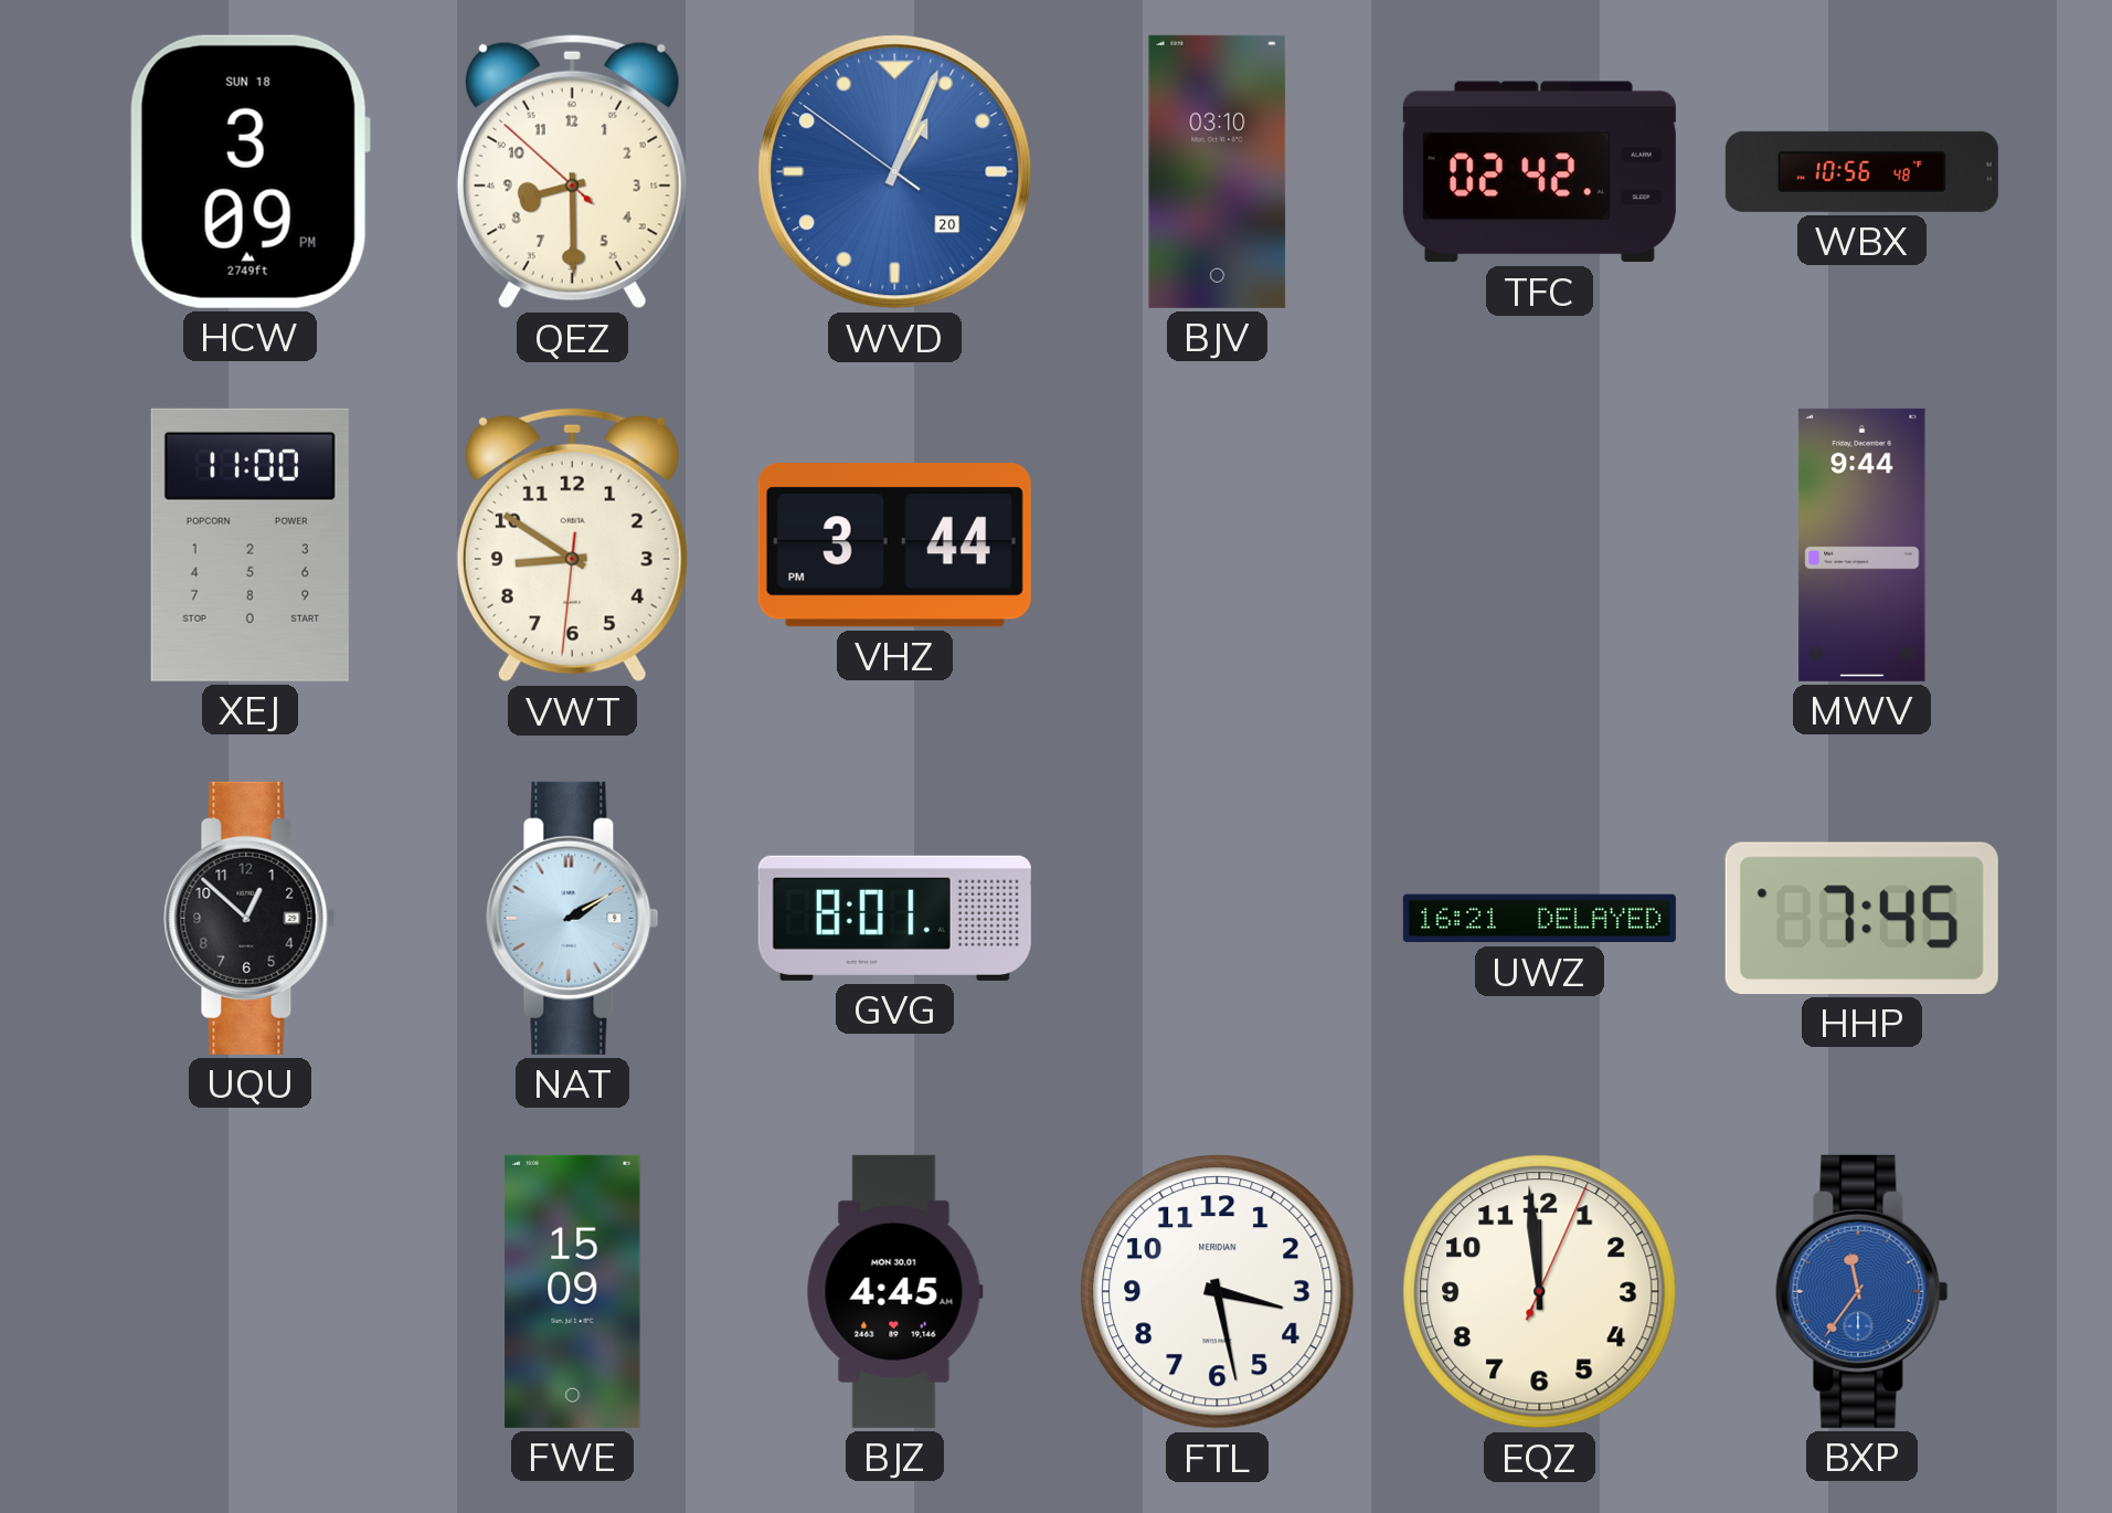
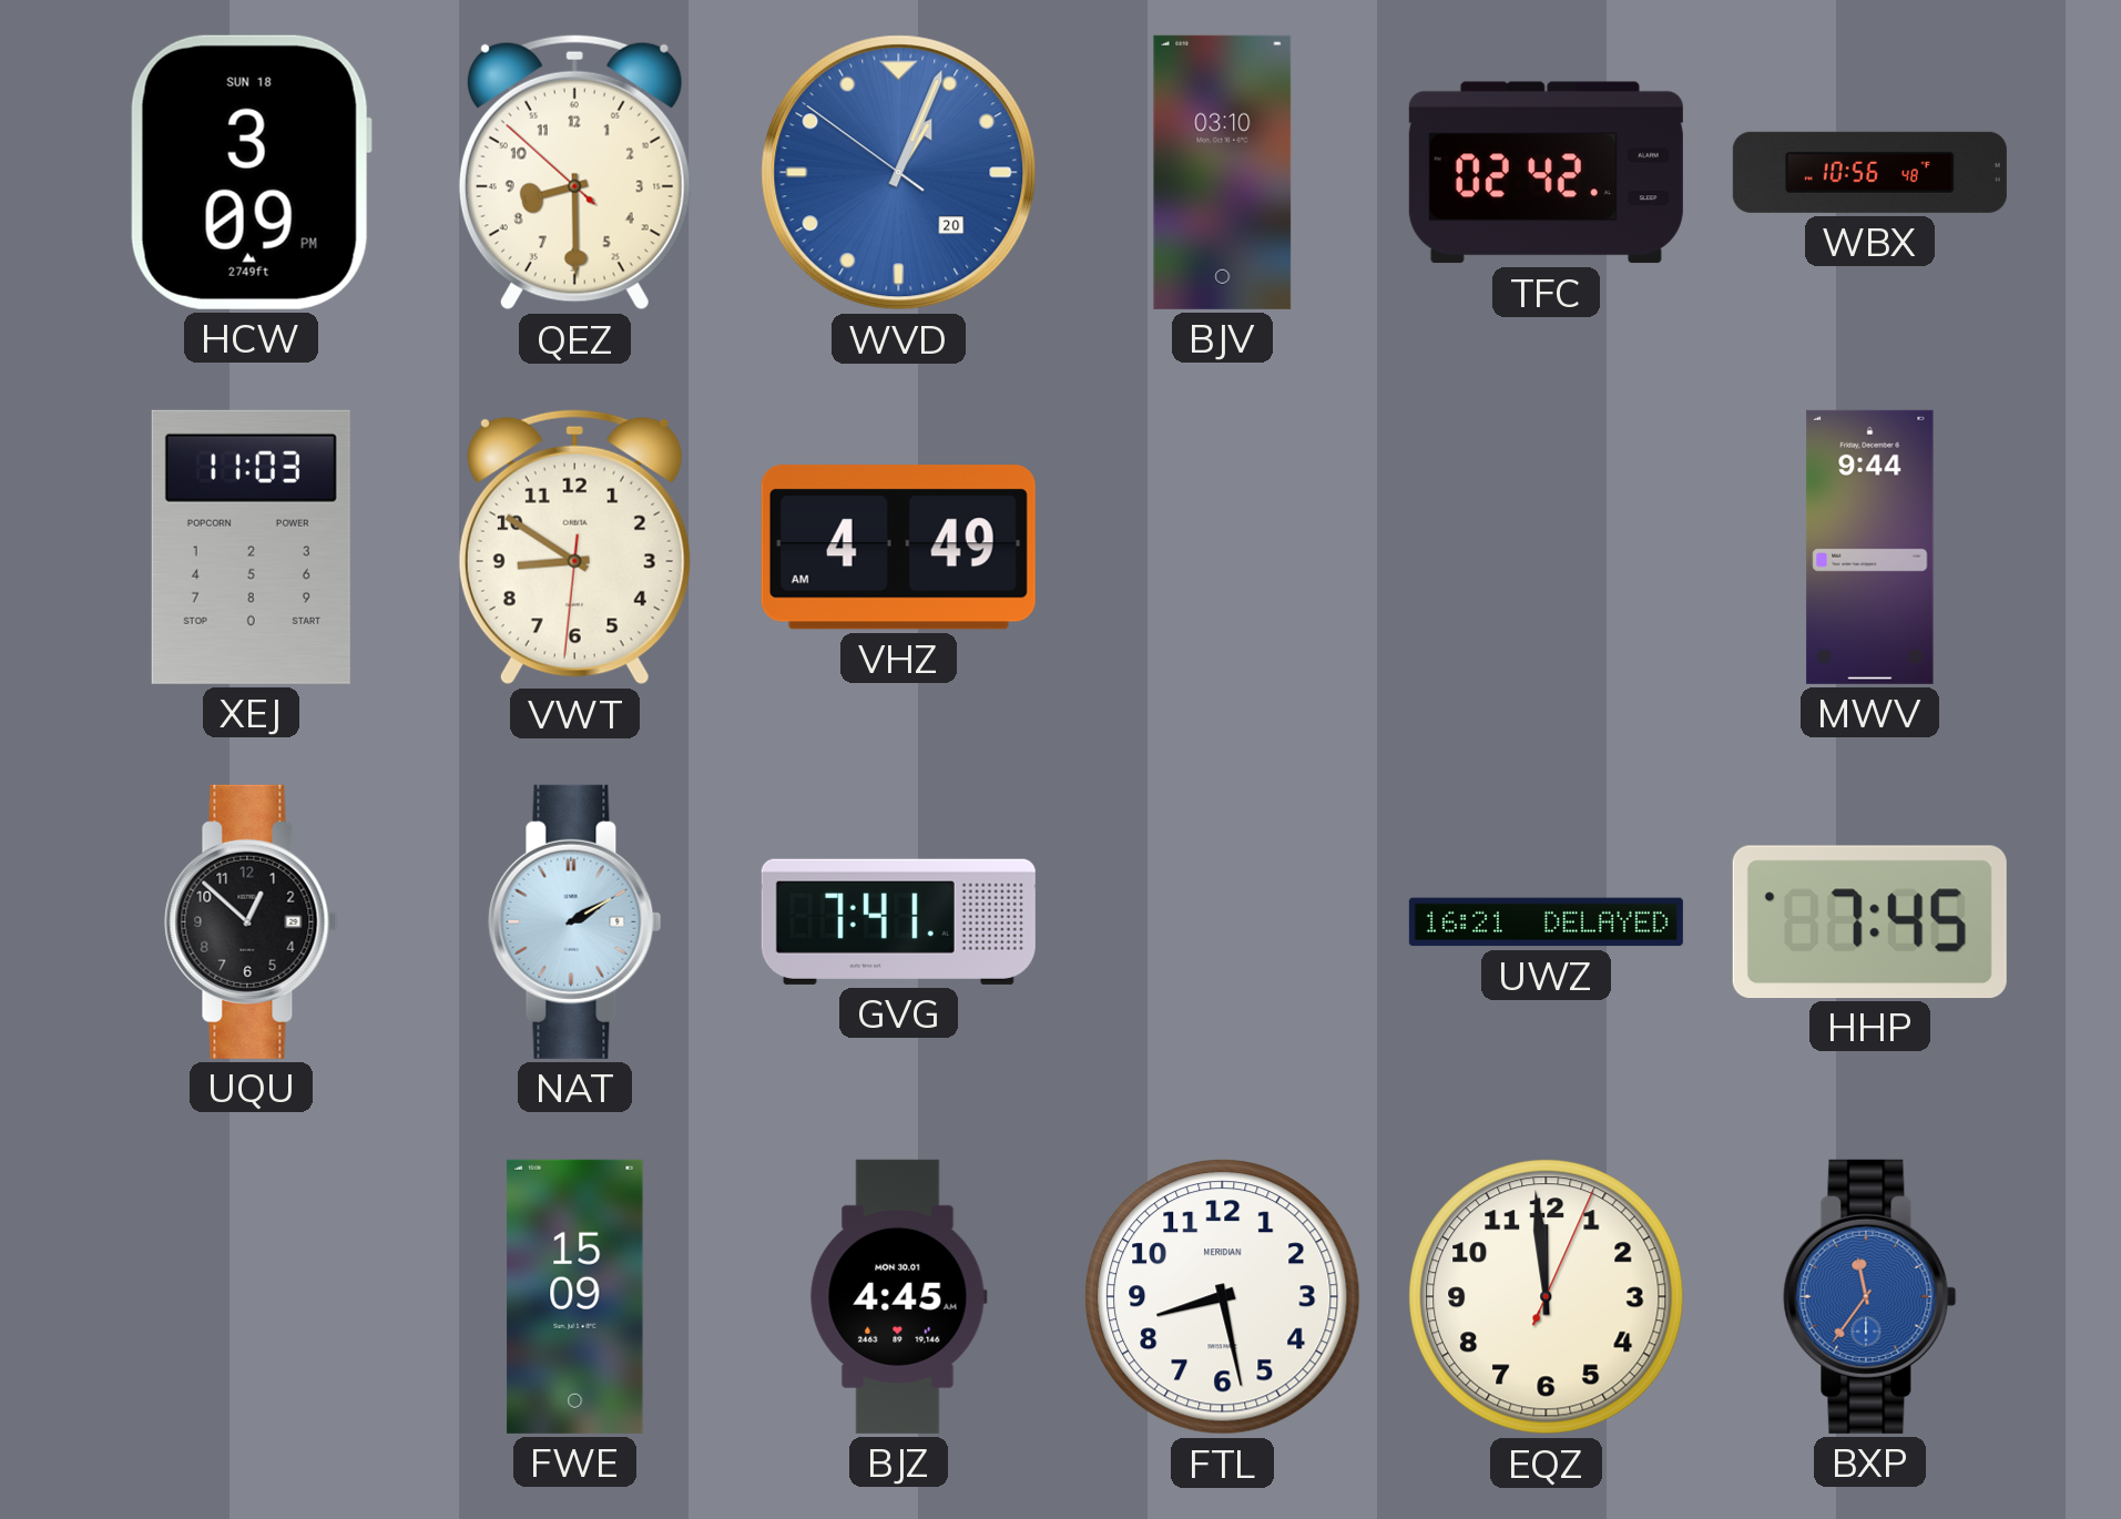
XEJ: 11:00 -> 11:03
VHZ: 3:44 -> 4:49
GVG: 8:01 -> 7:41
FTL: 3:28 -> 8:28
